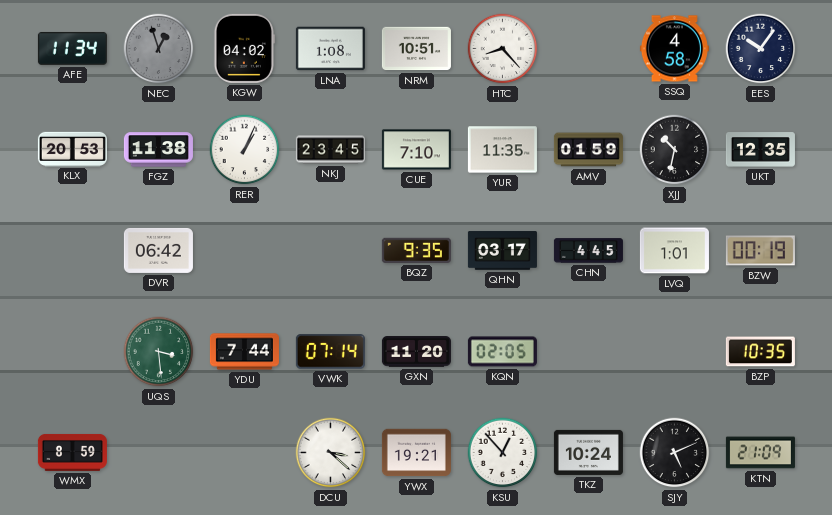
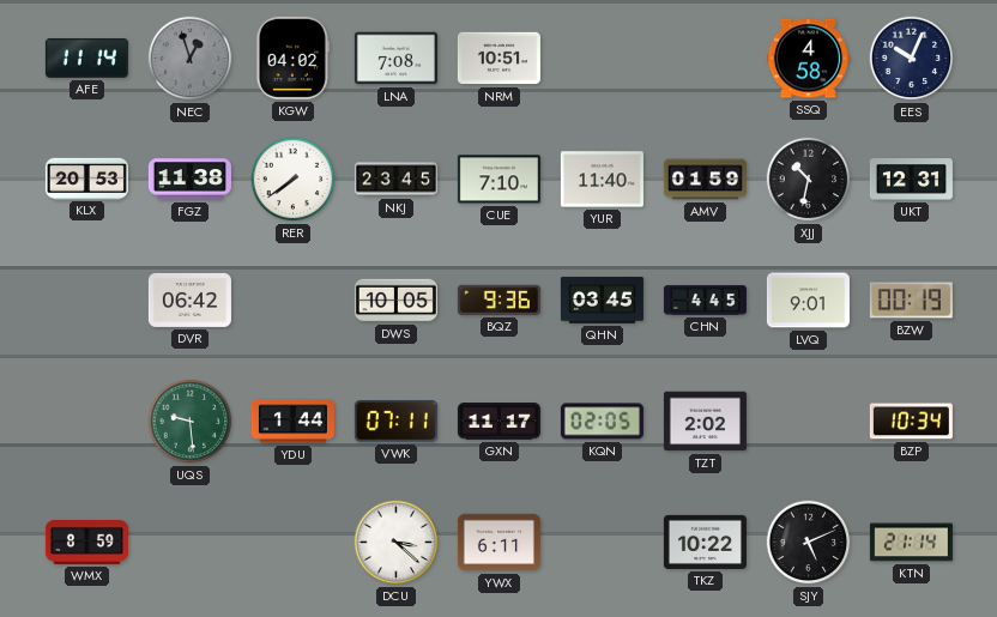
AFE: 11:34 -> 11:14
LNA: 1:08 -> 7:08
HTC: 8:23 -> none
EES: 10:06 -> 10:04
RER: 1:04 -> 7:39
YUR: 11:35 -> 11:40
UKT: 12:35 -> 12:31
DWS: none -> 10:05
BQZ: 9:35 -> 9:36
QHN: 03:17 -> 03:45
LVQ: 1:01 -> 9:01
UQS: 3:29 -> 9:29
YDU: 7:44 -> 1:44
VWK: 07:14 -> 07:11
GXN: 11:20 -> 11:17
TZT: none -> 2:02
BZP: 10:35 -> 10:34
YWX: 19:21 -> 6:11
KSU: 12:53 -> none
TKZ: 10:24 -> 10:22
KTN: 21:09 -> 21:14
